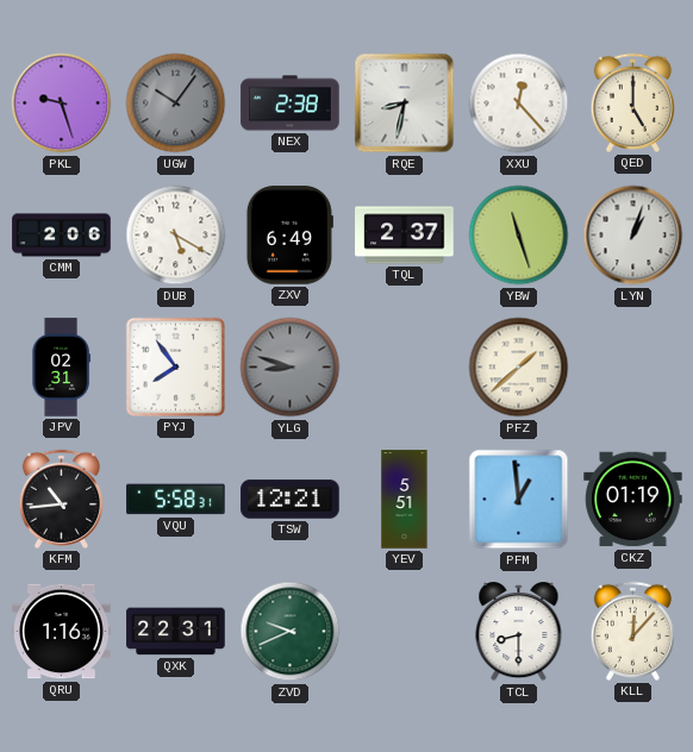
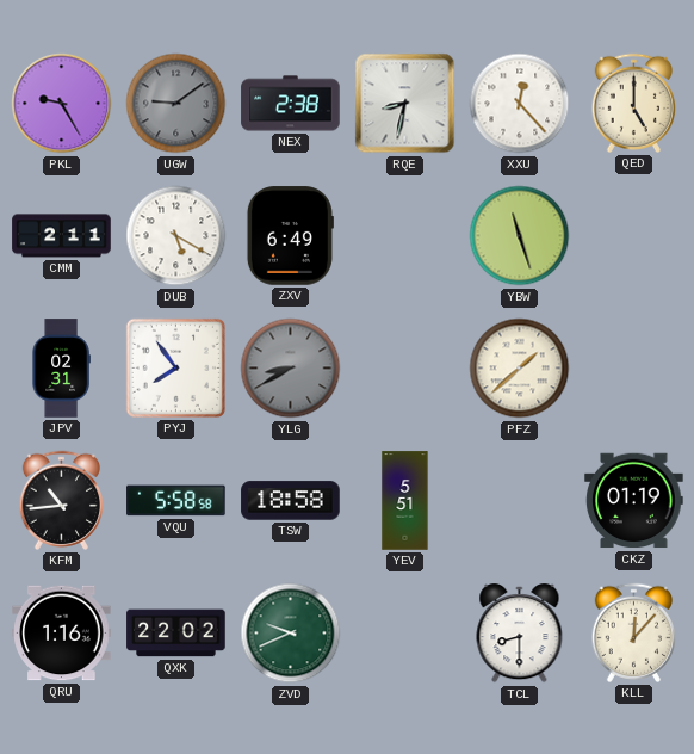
PKL: 9:27 -> 9:25
UGW: 10:06 -> 9:09
CMM: 2:06 -> 2:11
TQL: 2:37 -> none
LYN: 1:03 -> none
YLG: 8:48 -> 8:40
VQU: 5:58:31 -> 5:58:58
TSW: 12:21 -> 18:58
PFM: 12:59 -> none
QXK: 22:31 -> 22:02
